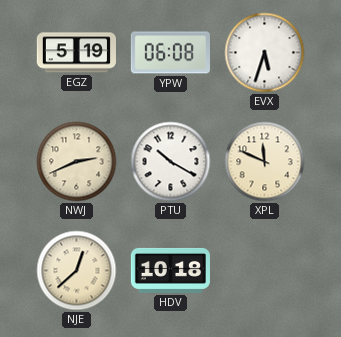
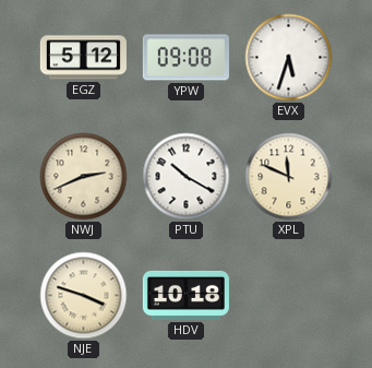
EGZ: 5:19 -> 5:12
YPW: 06:08 -> 09:08
NJE: 12:38 -> 3:48
